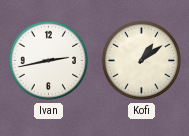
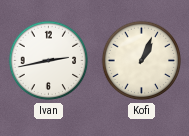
Kofi: 1:09 -> 1:04
